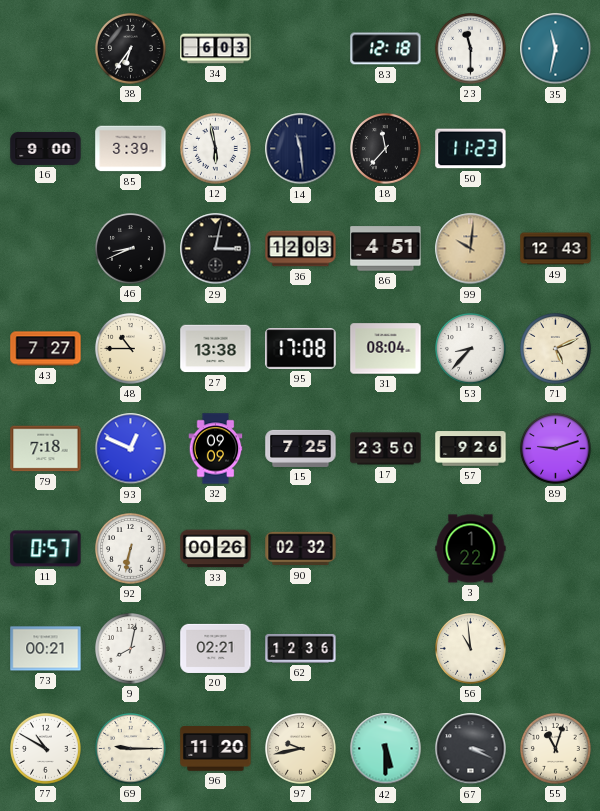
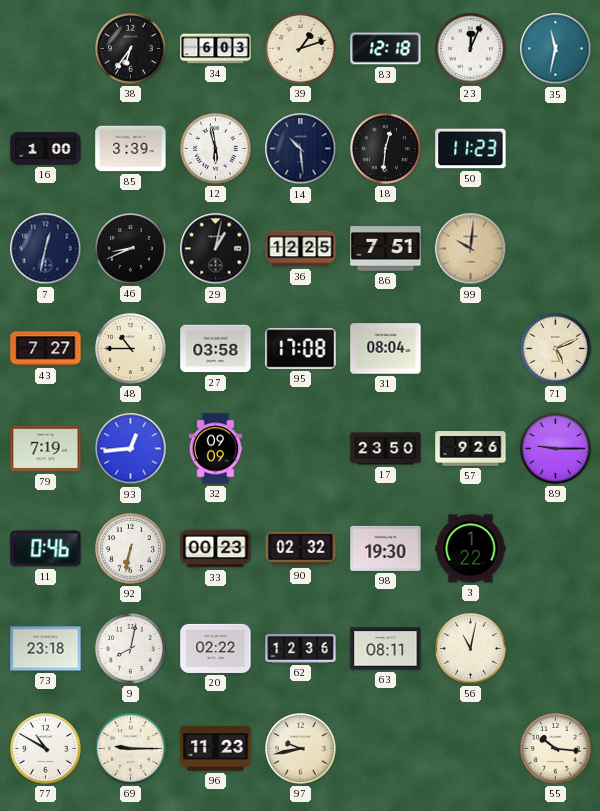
39: none -> 1:12
23: 11:30 -> 12:04
16: 9:00 -> 1:00
14: 11:29 -> 10:29
18: 11:37 -> 12:31
7: none -> 12:32
29: 3:02 -> 1:02
36: 12:03 -> 12:25
86: 4:51 -> 7:51
49: 12:43 -> none
27: 13:38 -> 03:58
53: 8:37 -> none
79: 7:18 -> 7:19
93: 12:49 -> 12:44
15: 7:25 -> none
89: 9:12 -> 9:15
11: 0:57 -> 0:46
33: 00:26 -> 00:23
98: none -> 19:30
73: 00:21 -> 23:18
20: 02:21 -> 02:22
63: none -> 08:11
56: 10:59 -> 11:02
96: 11:20 -> 11:23
42: 5:30 -> none
67: 3:19 -> none
55: 11:03 -> 10:16
